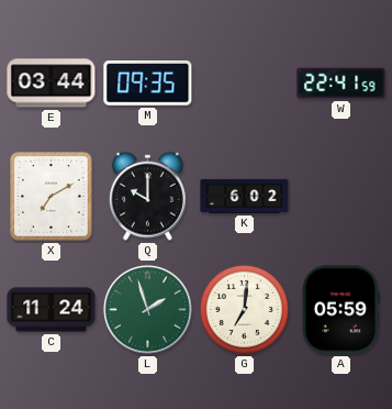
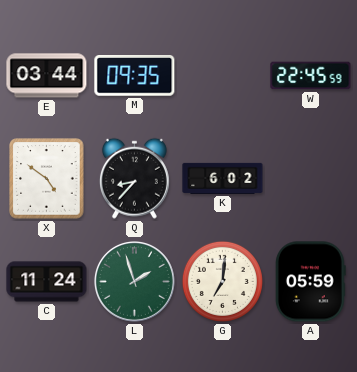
W: 22:41 -> 22:45
X: 7:10 -> 4:51
Q: 10:00 -> 8:37
